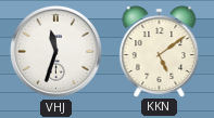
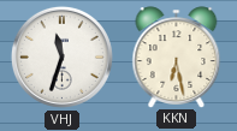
KKN: 5:09 -> 6:28
